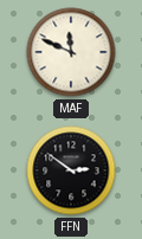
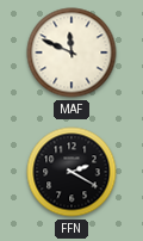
FFN: 2:51 -> 2:20
